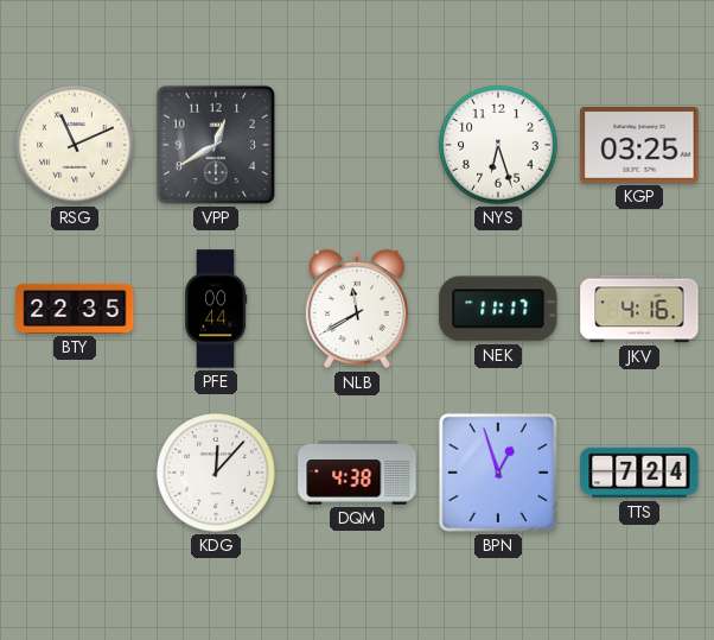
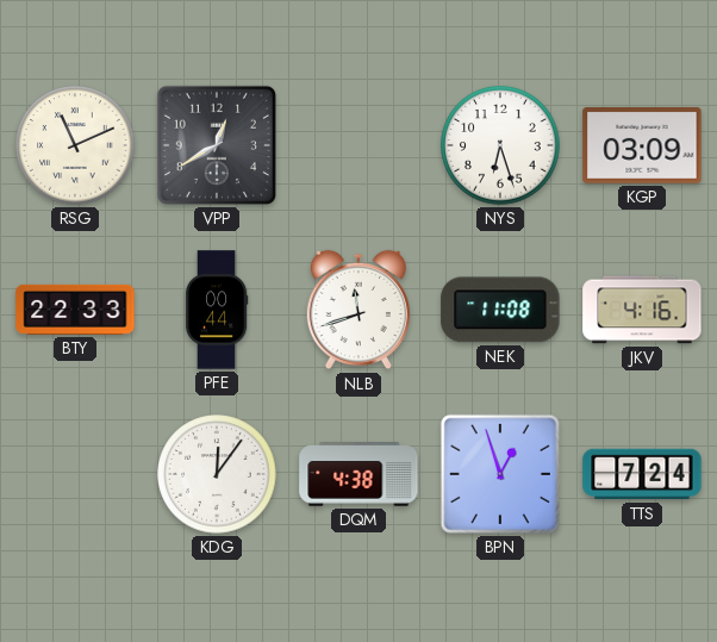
KGP: 03:25 -> 03:09
BTY: 22:35 -> 22:33
NLB: 11:40 -> 11:42
NEK: 11:17 -> 11:08
KDG: 12:07 -> 12:06
